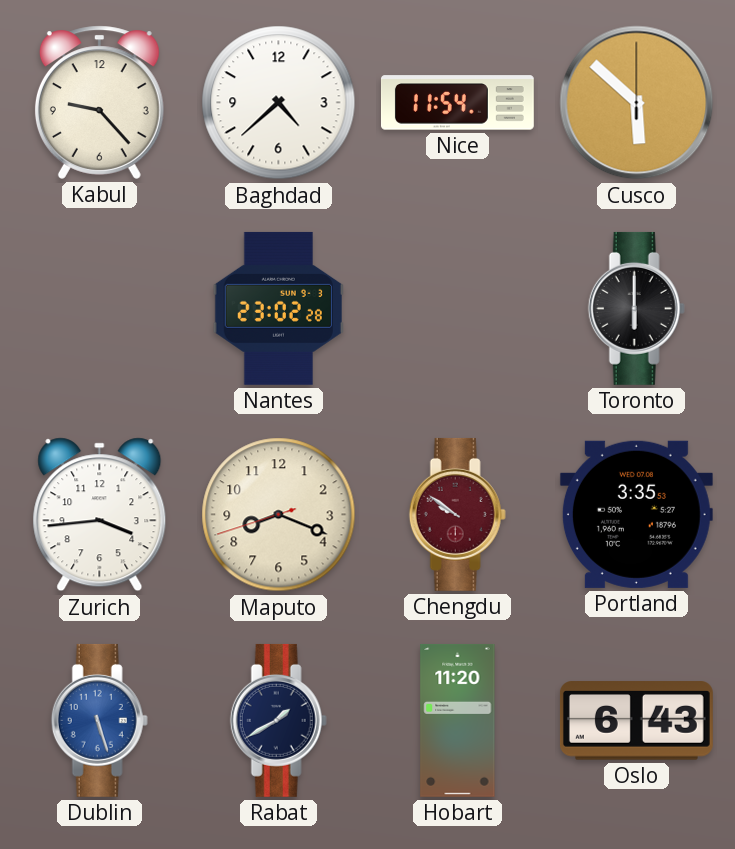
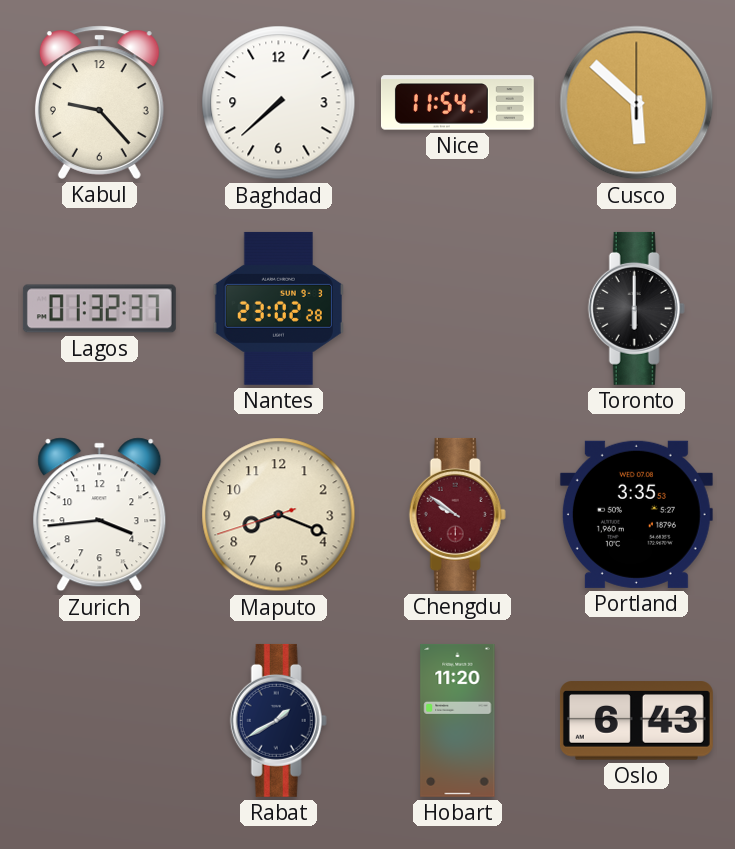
Baghdad: 4:38 -> 7:38
Lagos: none -> 01:32
Dublin: 5:27 -> none
